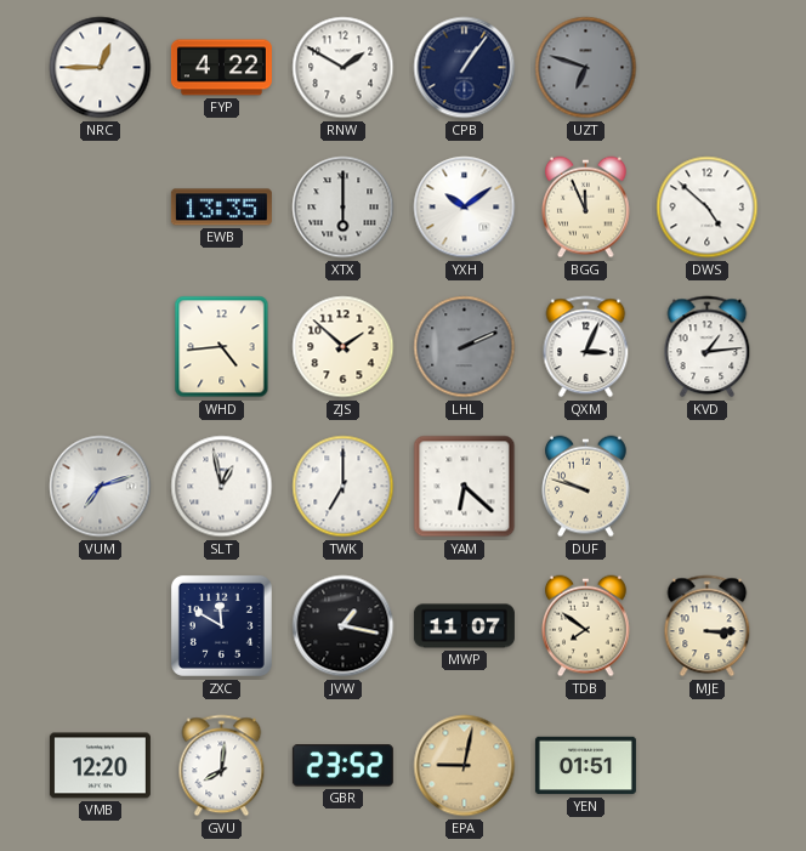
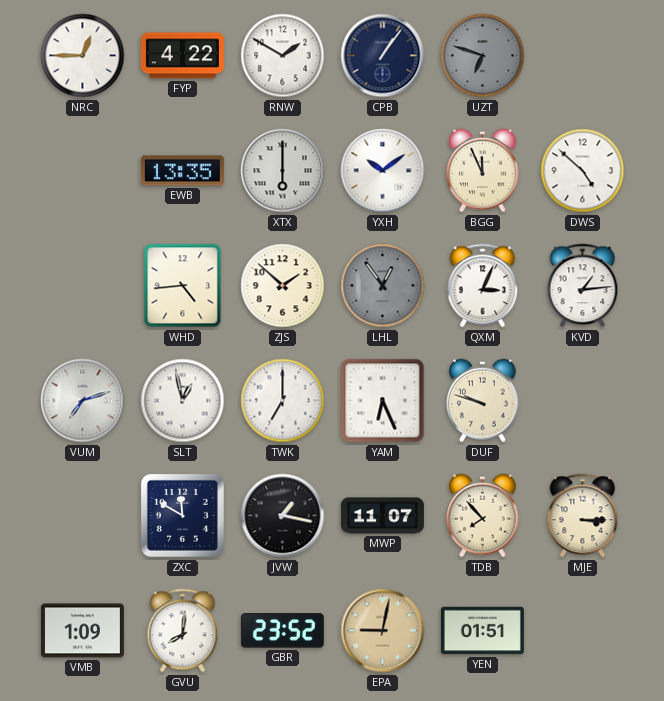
LHL: 2:11 -> 12:54
YAM: 6:22 -> 6:26
TDB: 7:51 -> 7:53
VMB: 12:20 -> 1:09
